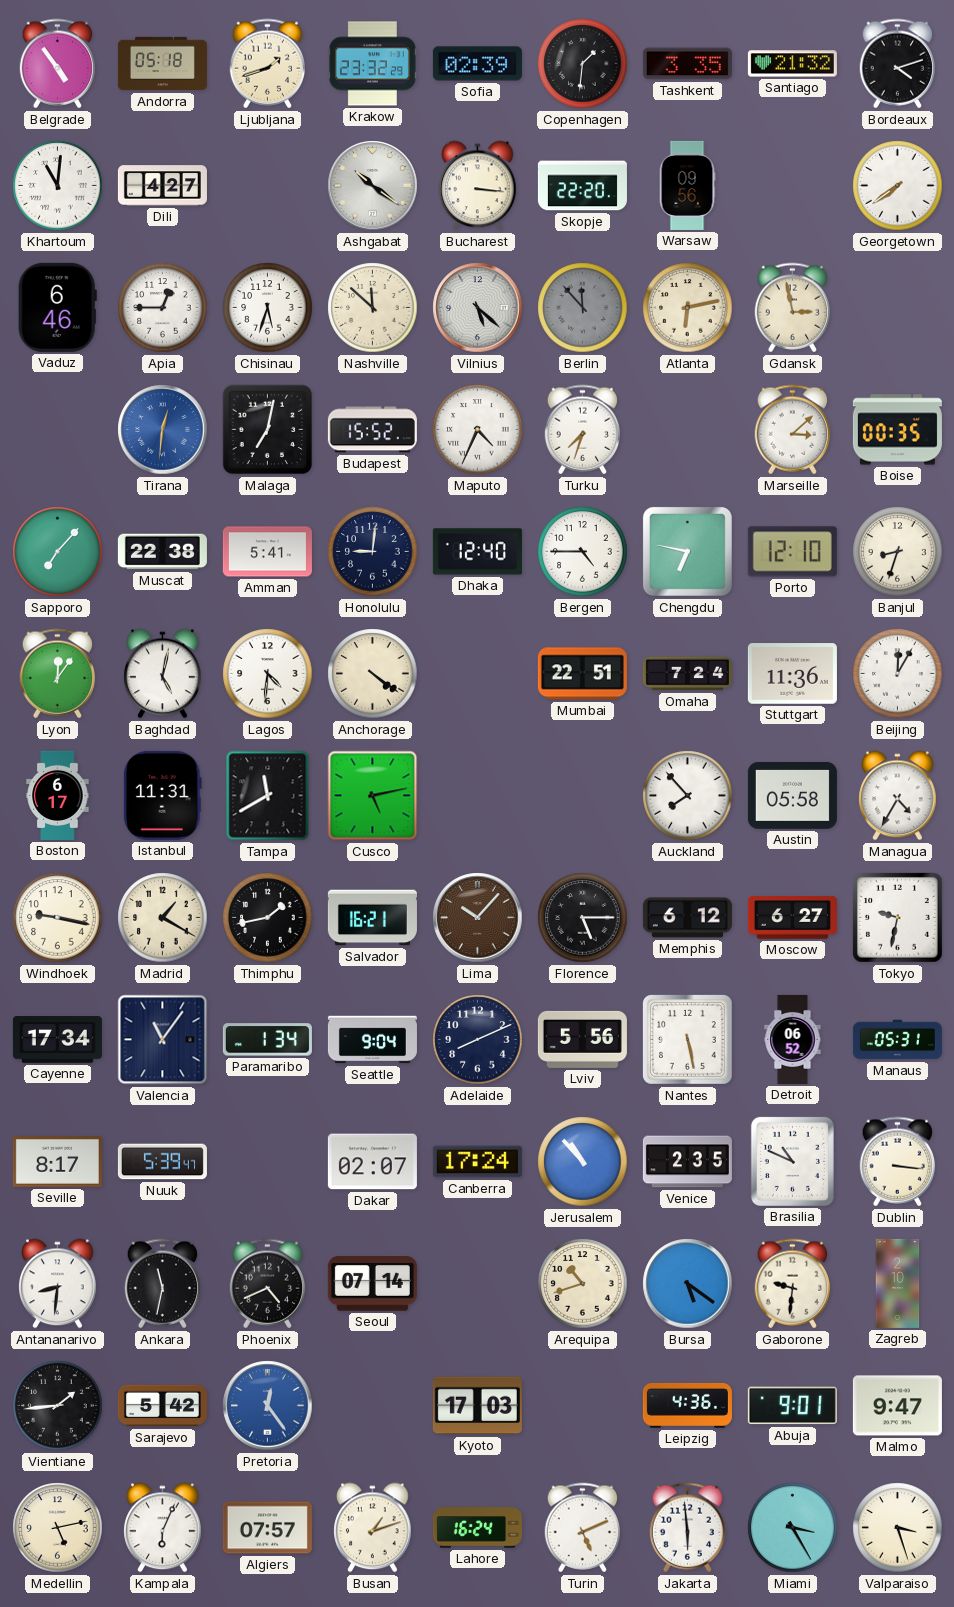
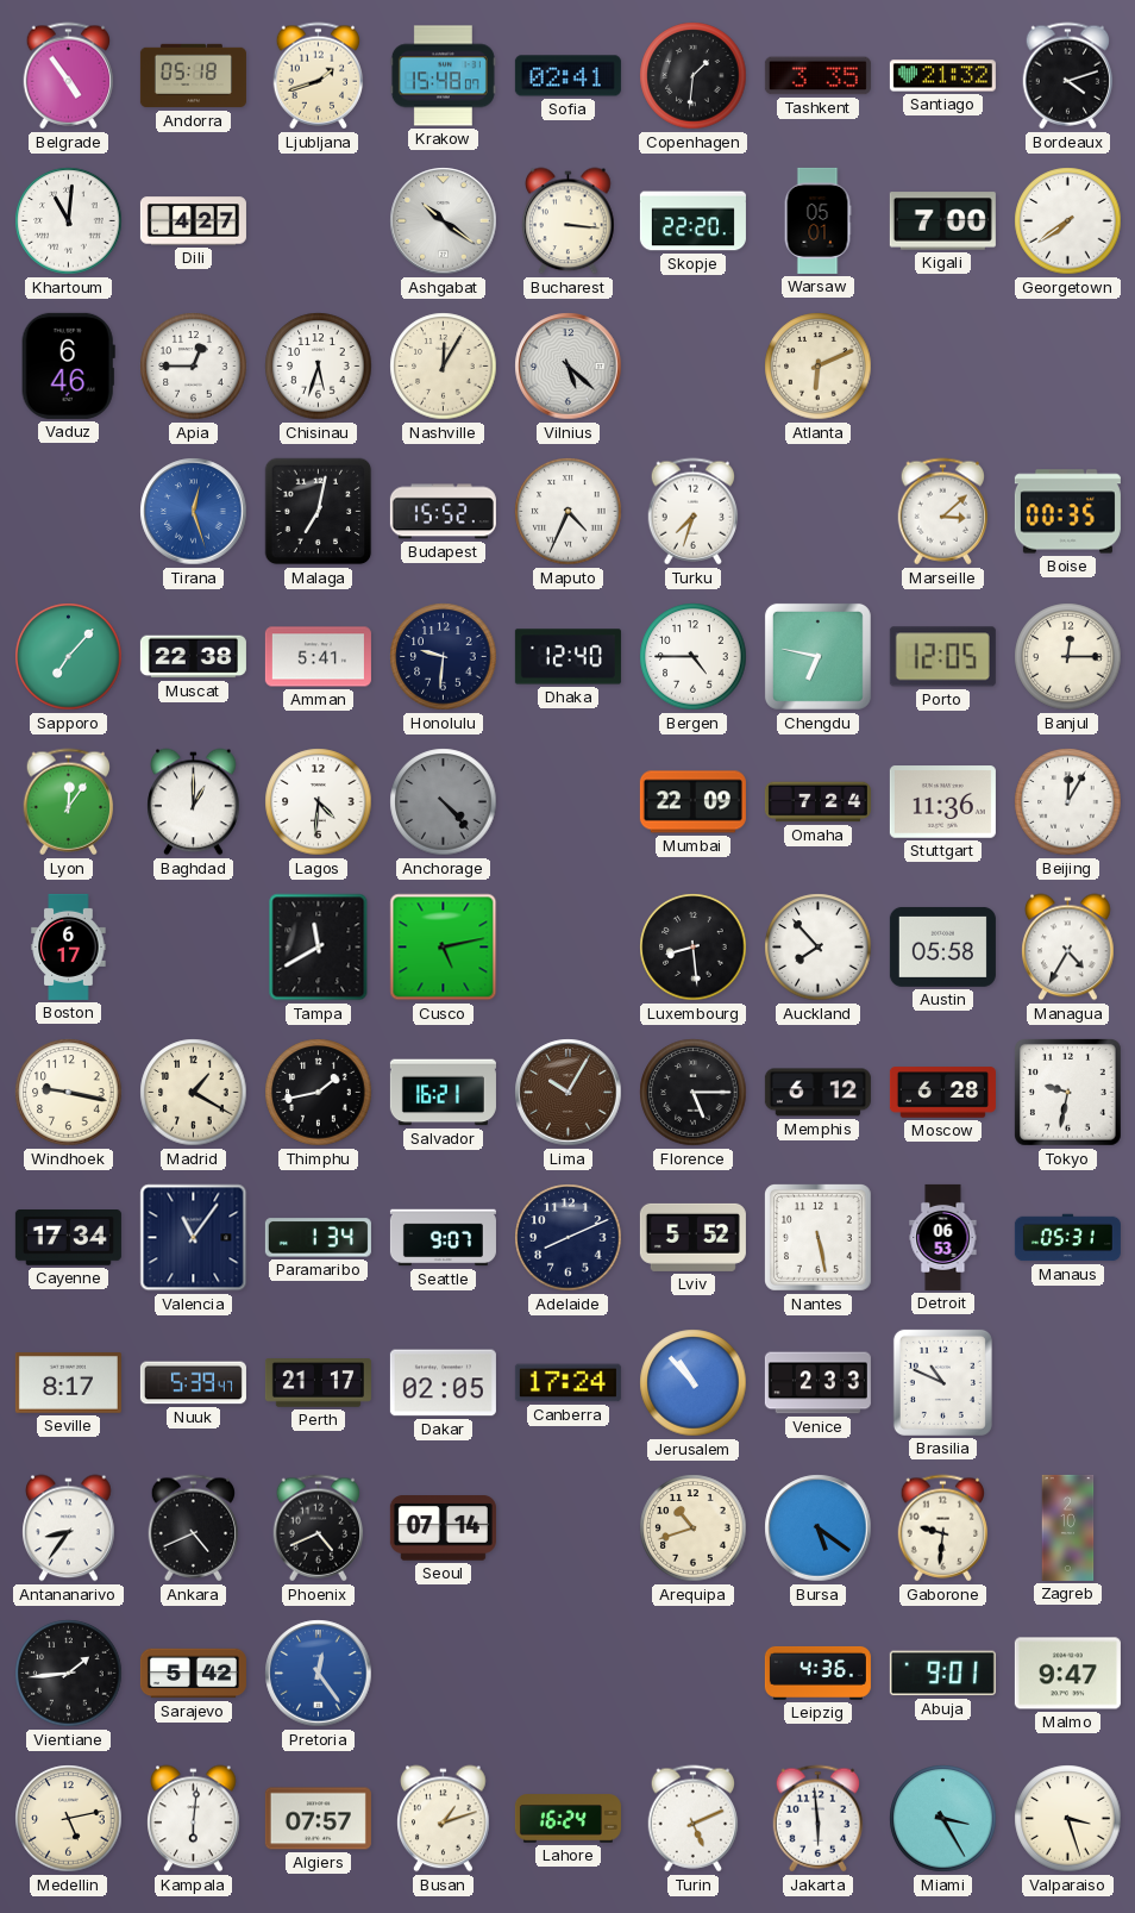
Krakow: 23:32 -> 15:48
Sofia: 02:39 -> 02:41
Warsaw: 09:56 -> 05:01
Kigali: none -> 7:00
Nashville: 11:52 -> 12:05
Berlin: 11:53 -> none
Atlanta: 6:13 -> 6:11
Gdansk: 2:58 -> none
Tirana: 12:31 -> 12:27
Honolulu: 9:01 -> 9:31
Porto: 12:10 -> 12:05
Banjul: 8:33 -> 12:15
Baghdad: 5:02 -> 1:00
Anchorage: 4:21 -> 4:23
Anchorage dial: cream -> grey
Mumbai: 22:51 -> 22:09
Istanbul: 11:31 -> none
Luxembourg: none -> 8:29
Lima: 10:07 -> 10:05
Moscow: 6:27 -> 6:28
Seattle: 9:04 -> 9:07
Lviv: 5:56 -> 5:52
Detroit: 06:52 -> 06:53
Perth: none -> 21:17
Dakar: 02:07 -> 02:05
Venice: 2:35 -> 2:33
Dublin: 3:16 -> none
Antananarivo: 8:31 -> 8:36
Ankara: 11:32 -> 4:41
Kyoto: 17:03 -> none
Kampala: 6:04 -> 6:01
